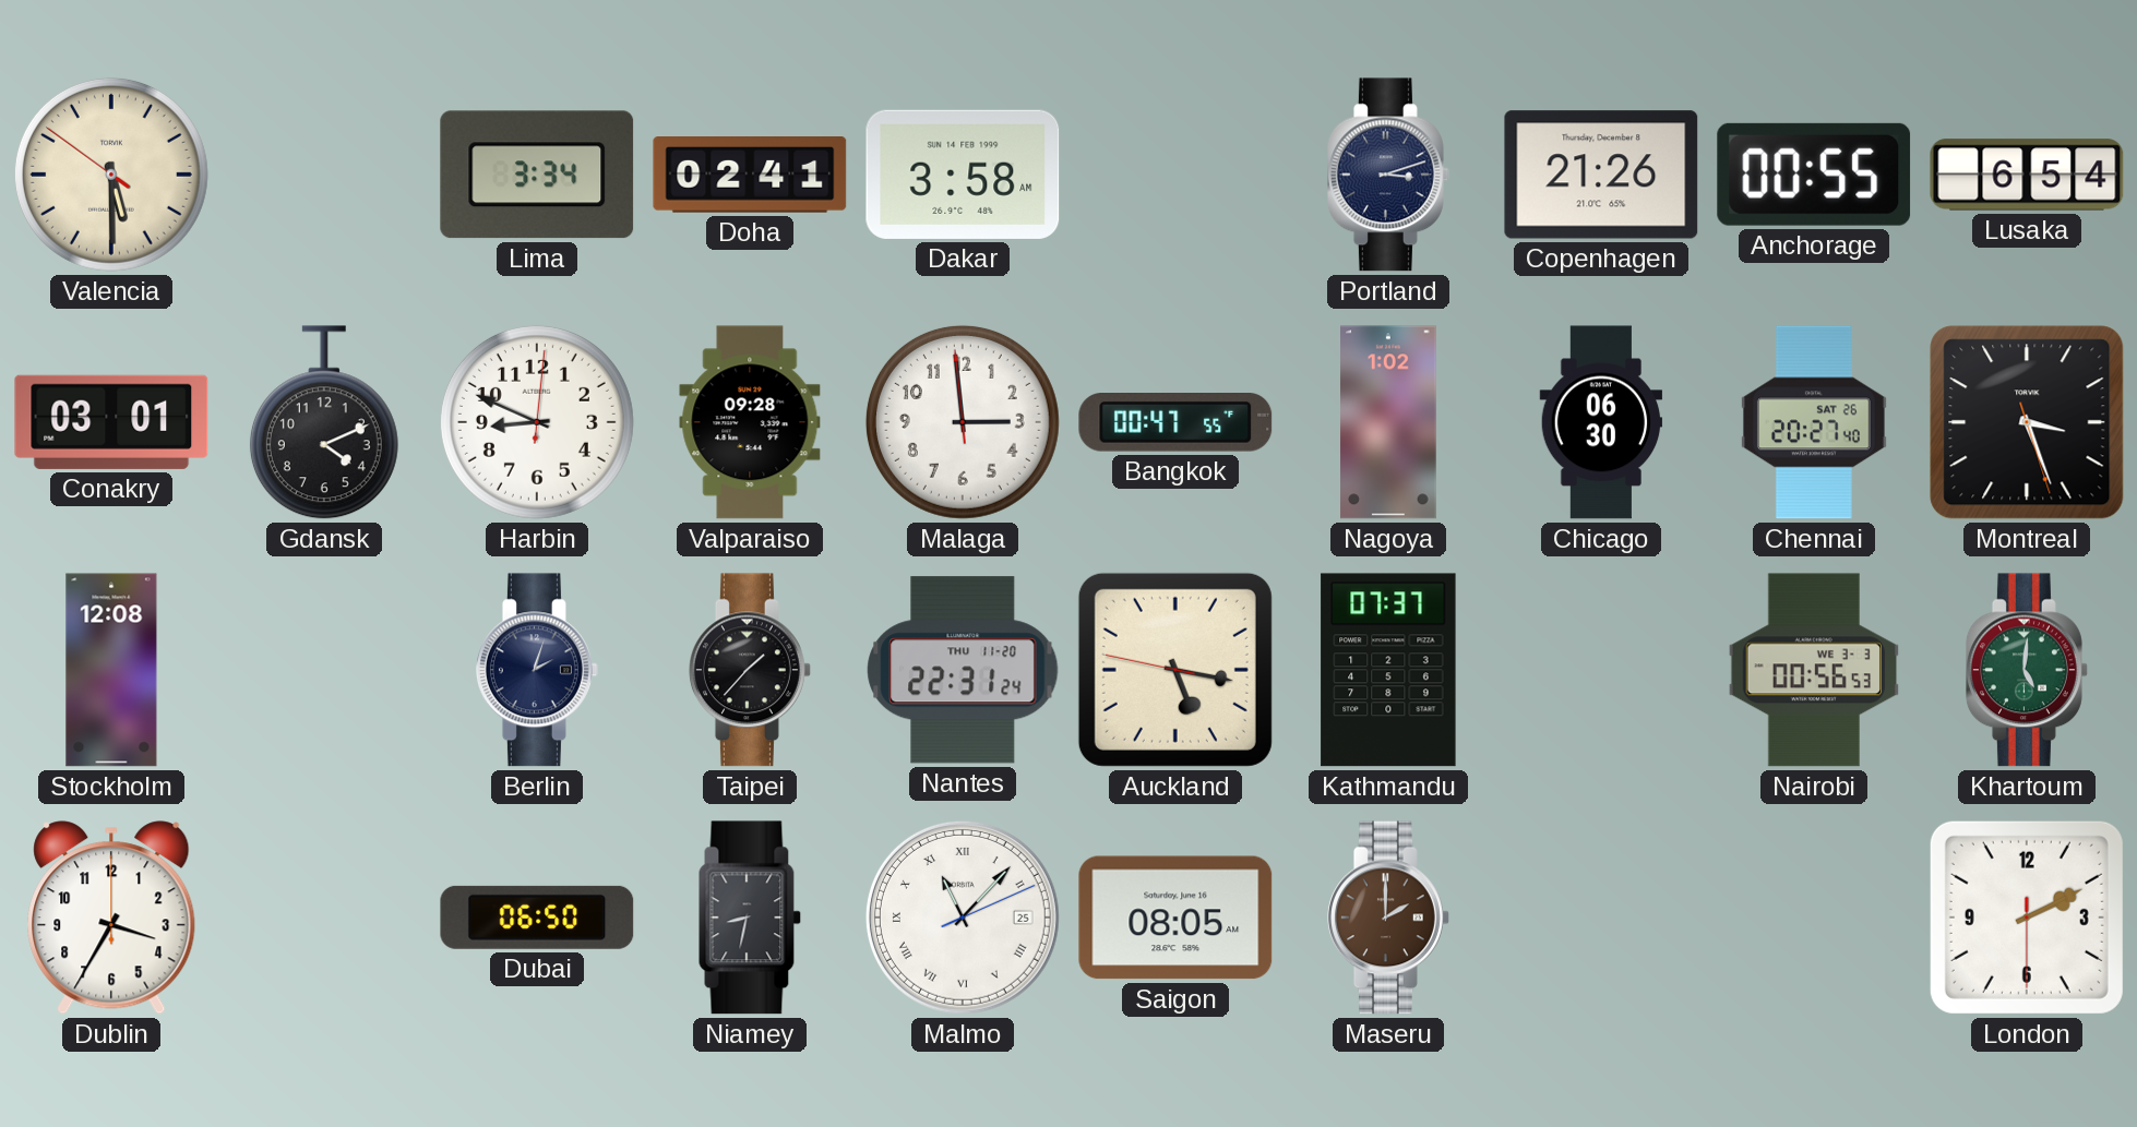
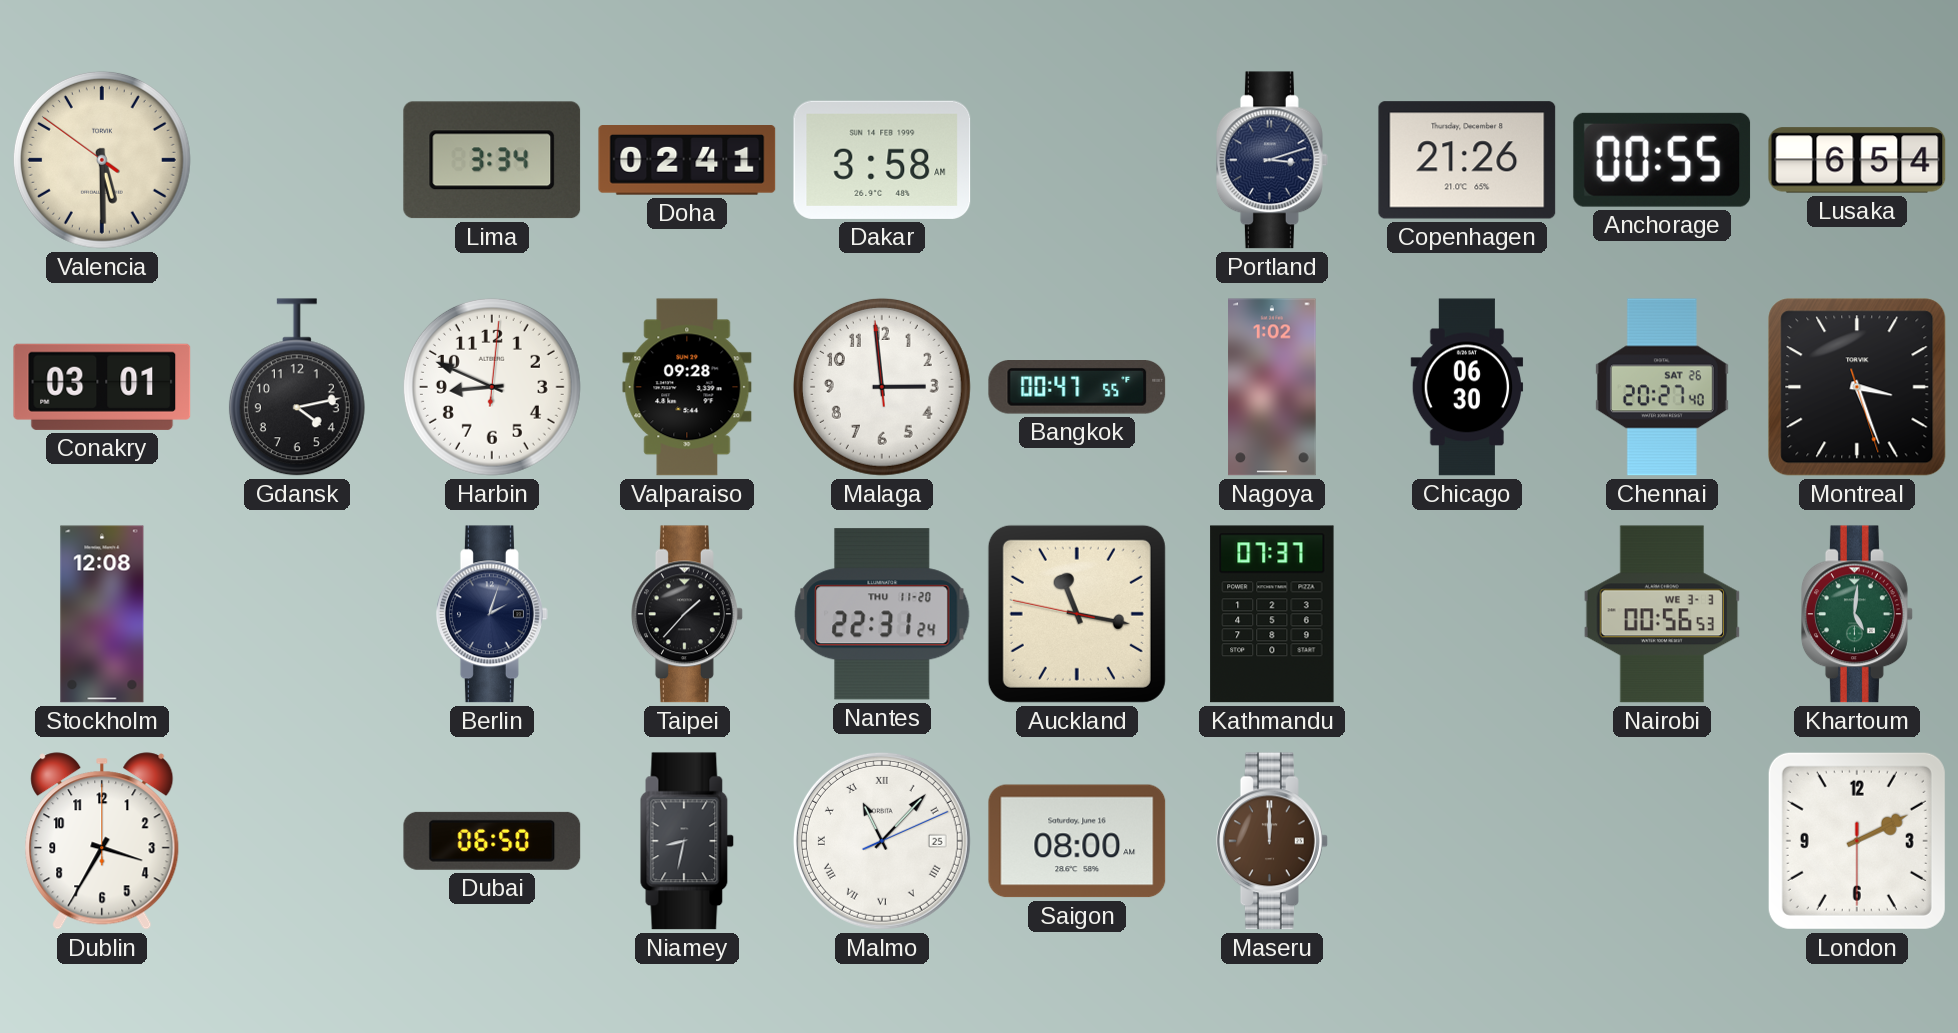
Gdansk: 4:11 -> 4:13
Auckland: 5:16 -> 11:16
Saigon: 08:05 -> 08:00
Maseru: 2:00 -> 12:00
